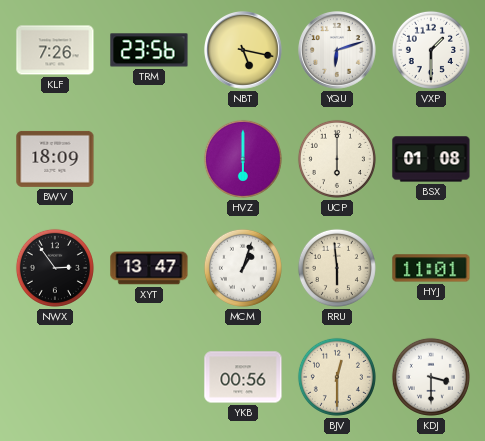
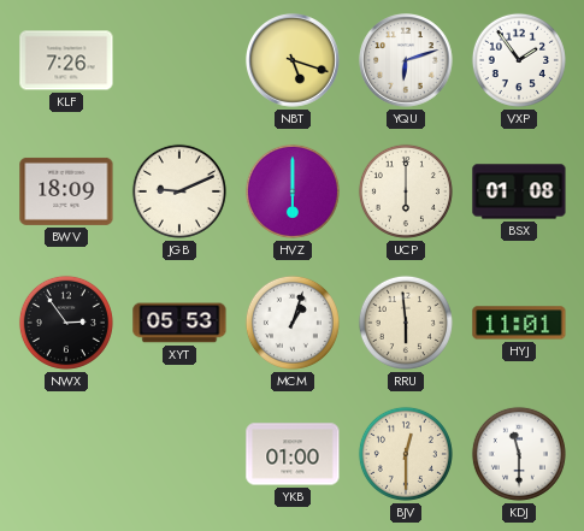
TRM: 23:56 -> none
NBT: 5:17 -> 5:18
VXP: 1:30 -> 1:54
JGB: none -> 9:11
XYT: 13:47 -> 05:53
YKB: 00:56 -> 01:00
KDJ: 3:30 -> 11:30
